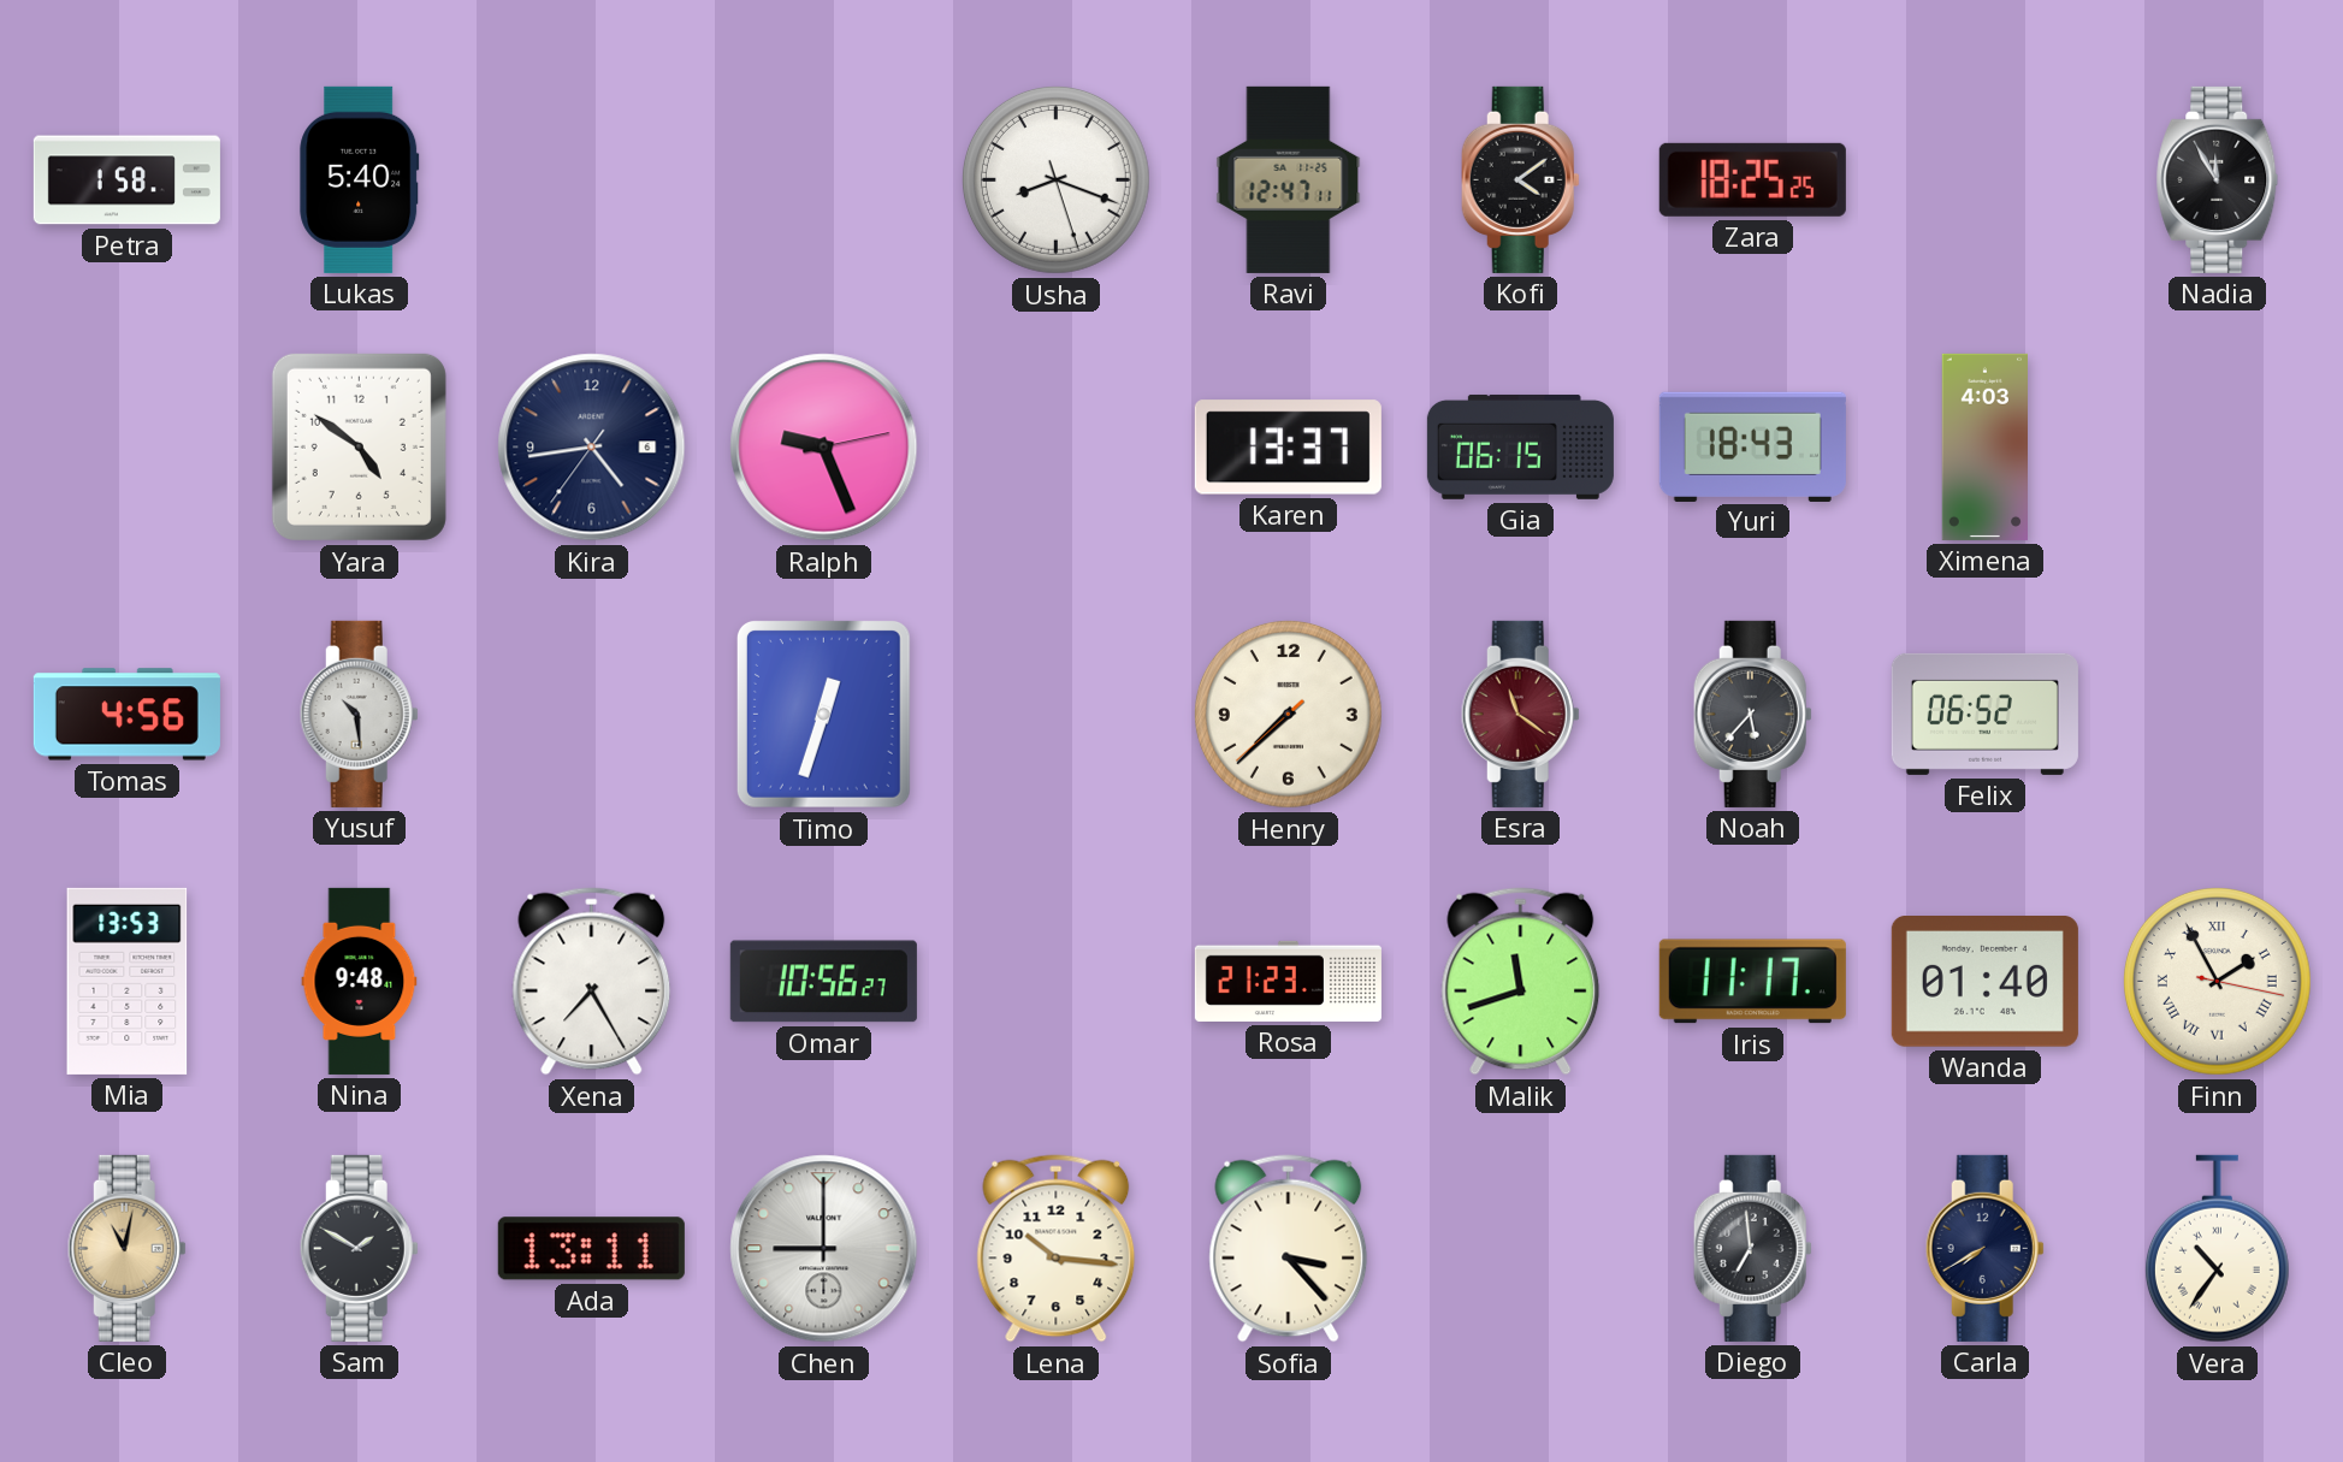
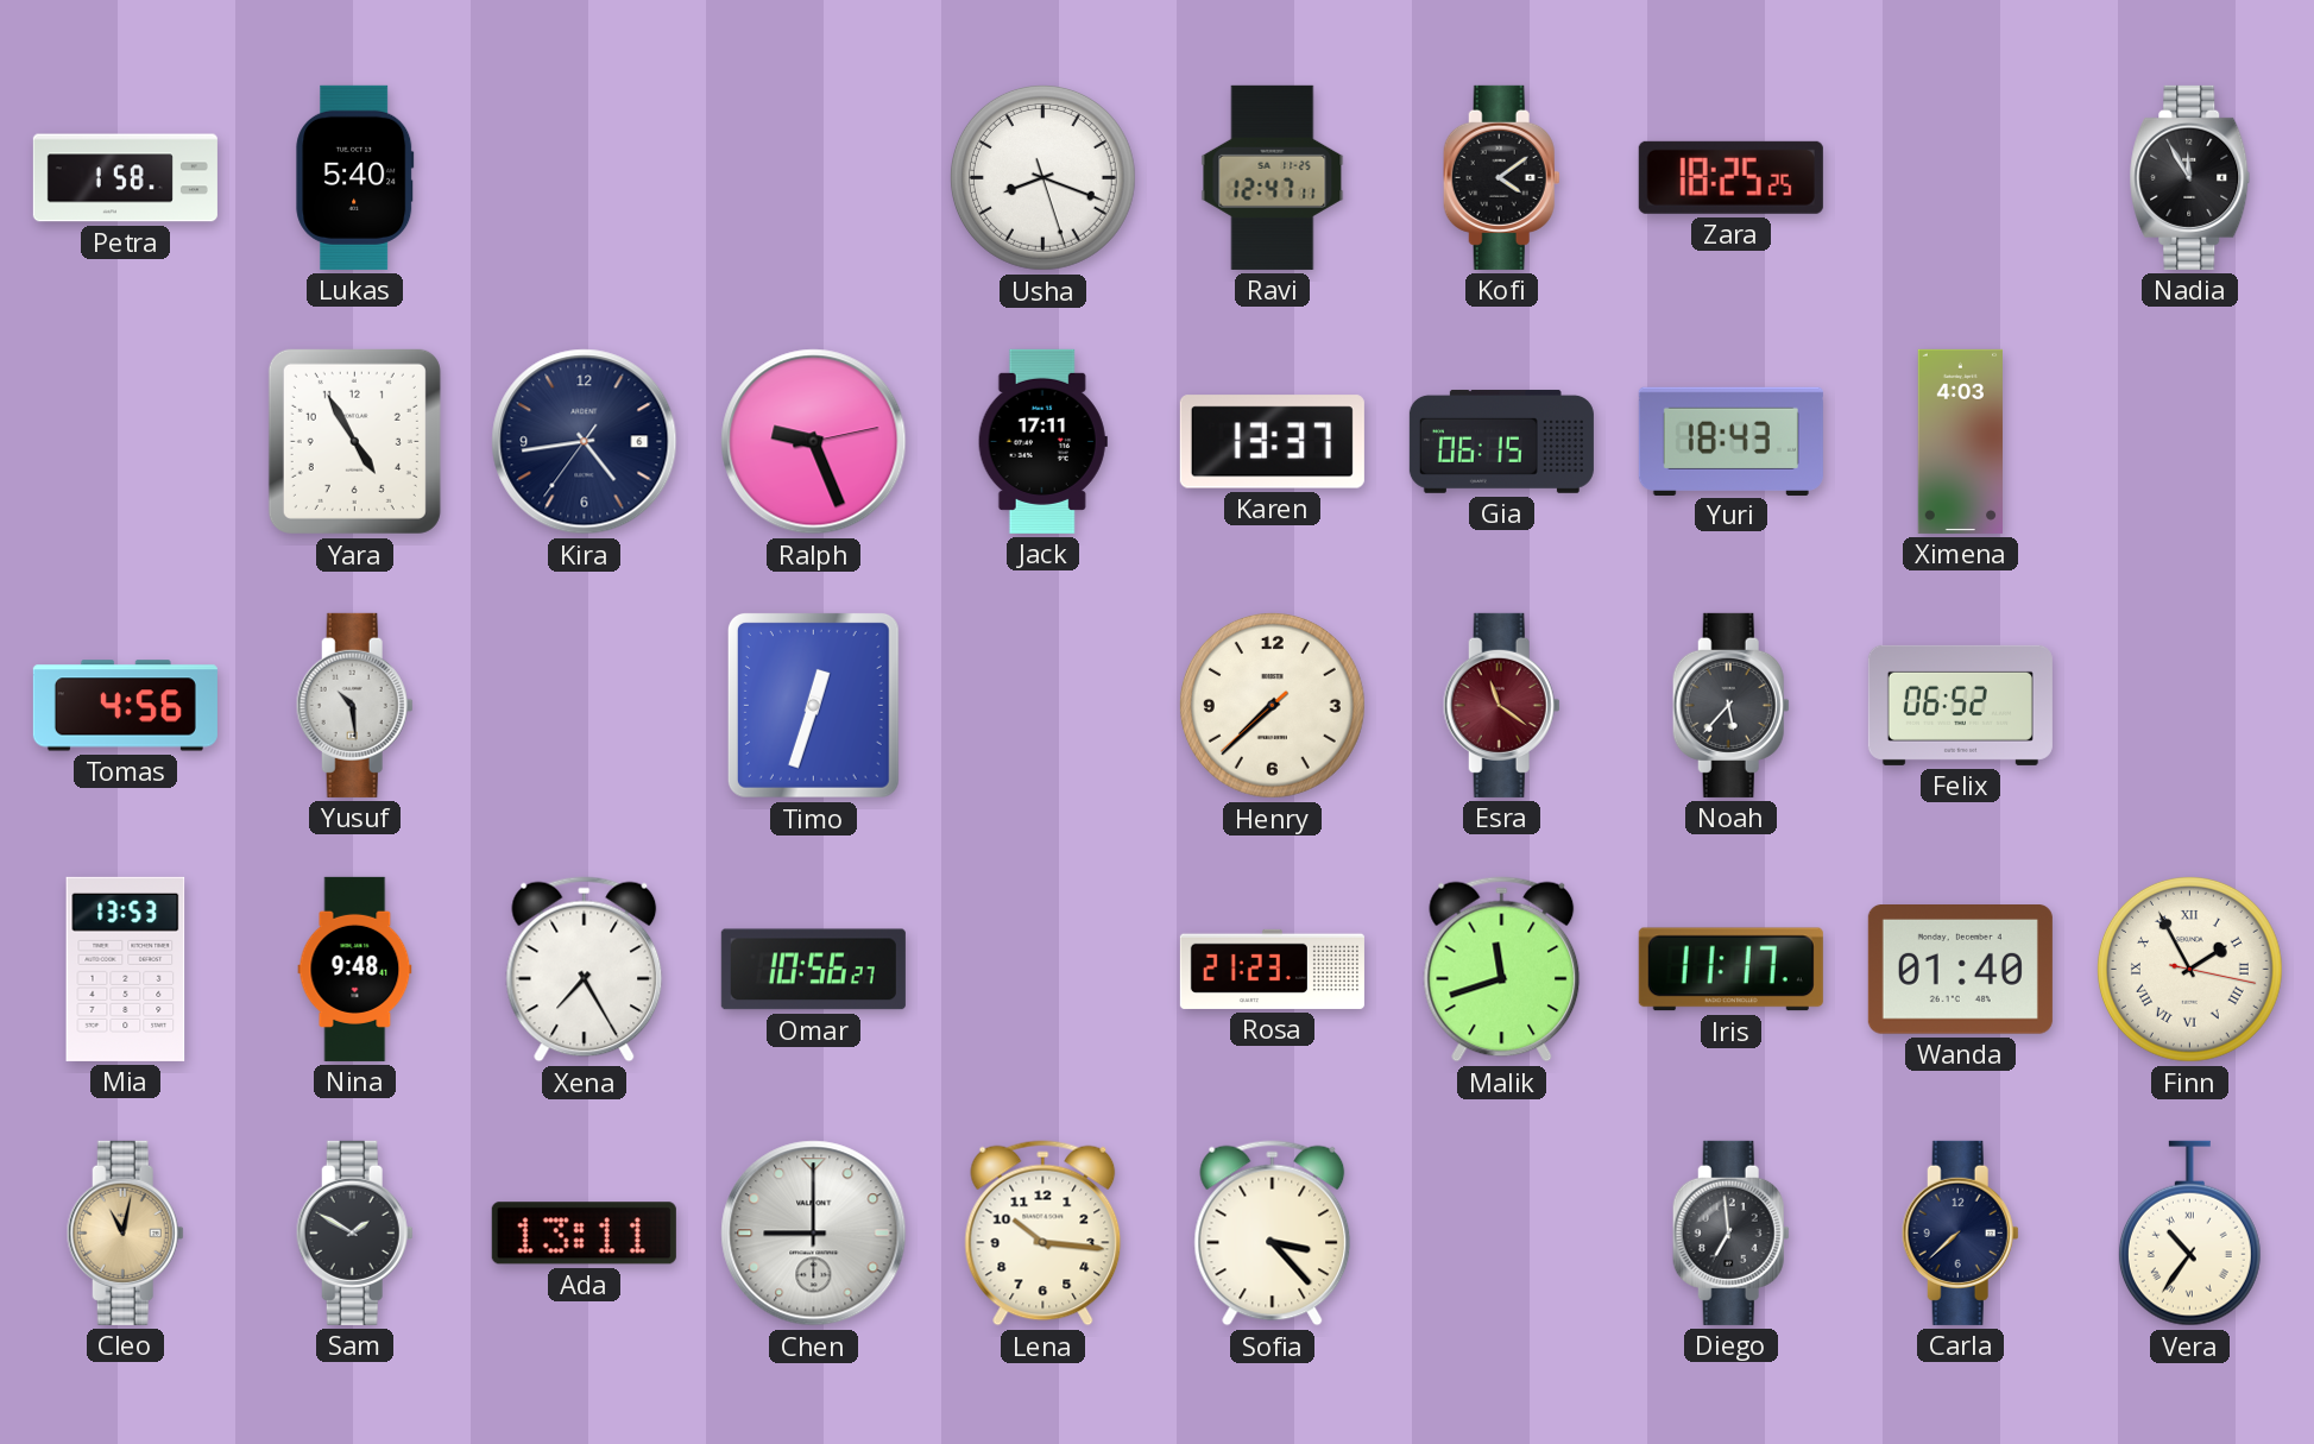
Yara: 4:51 -> 4:55
Jack: none -> 17:11
Carla: 7:40 -> 7:38
